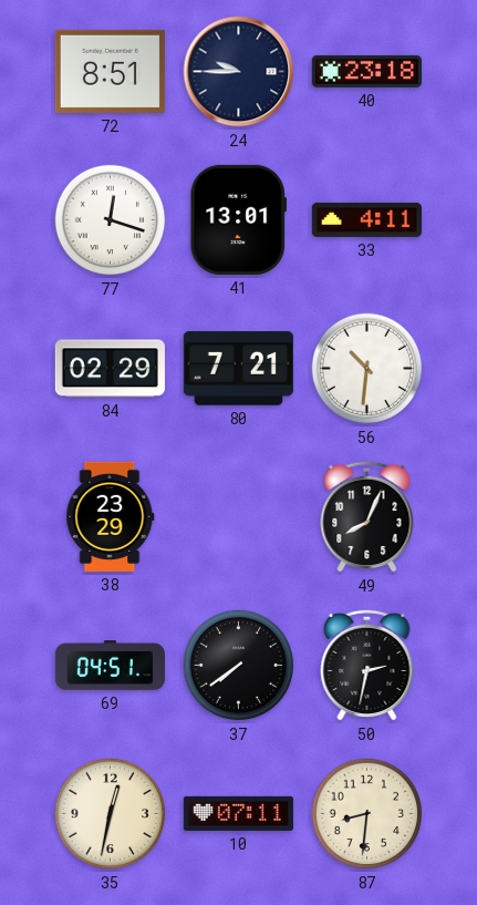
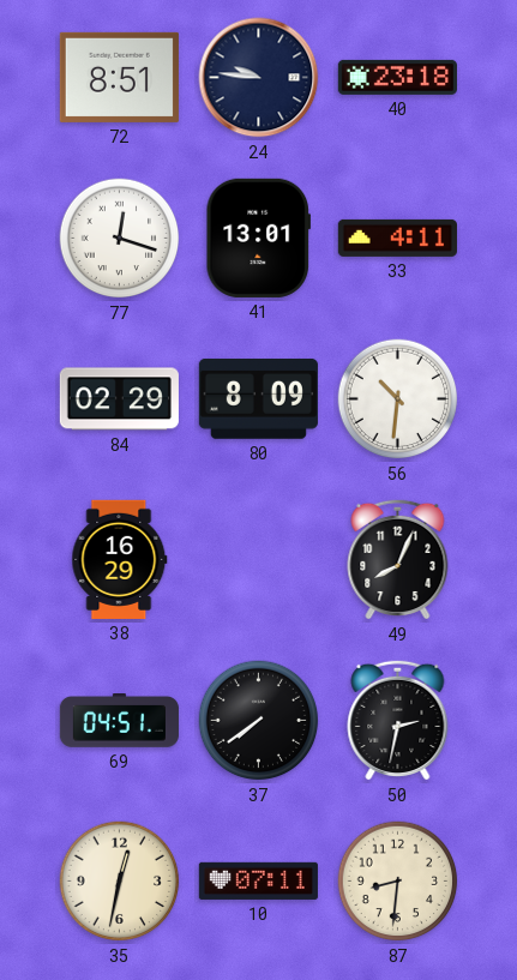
24: 9:45 -> 9:46
80: 7:21 -> 8:09
38: 23:29 -> 16:29
